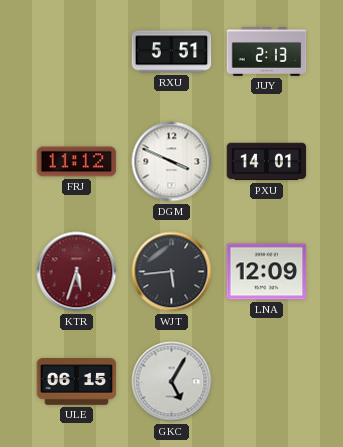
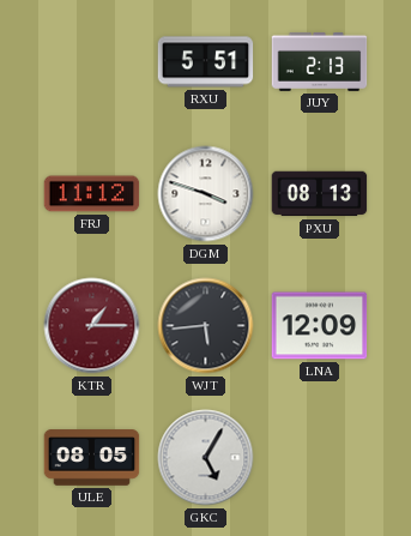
DGM: 3:49 -> 3:48
PXU: 14:01 -> 08:13
KTR: 5:33 -> 1:15
ULE: 06:15 -> 08:05
